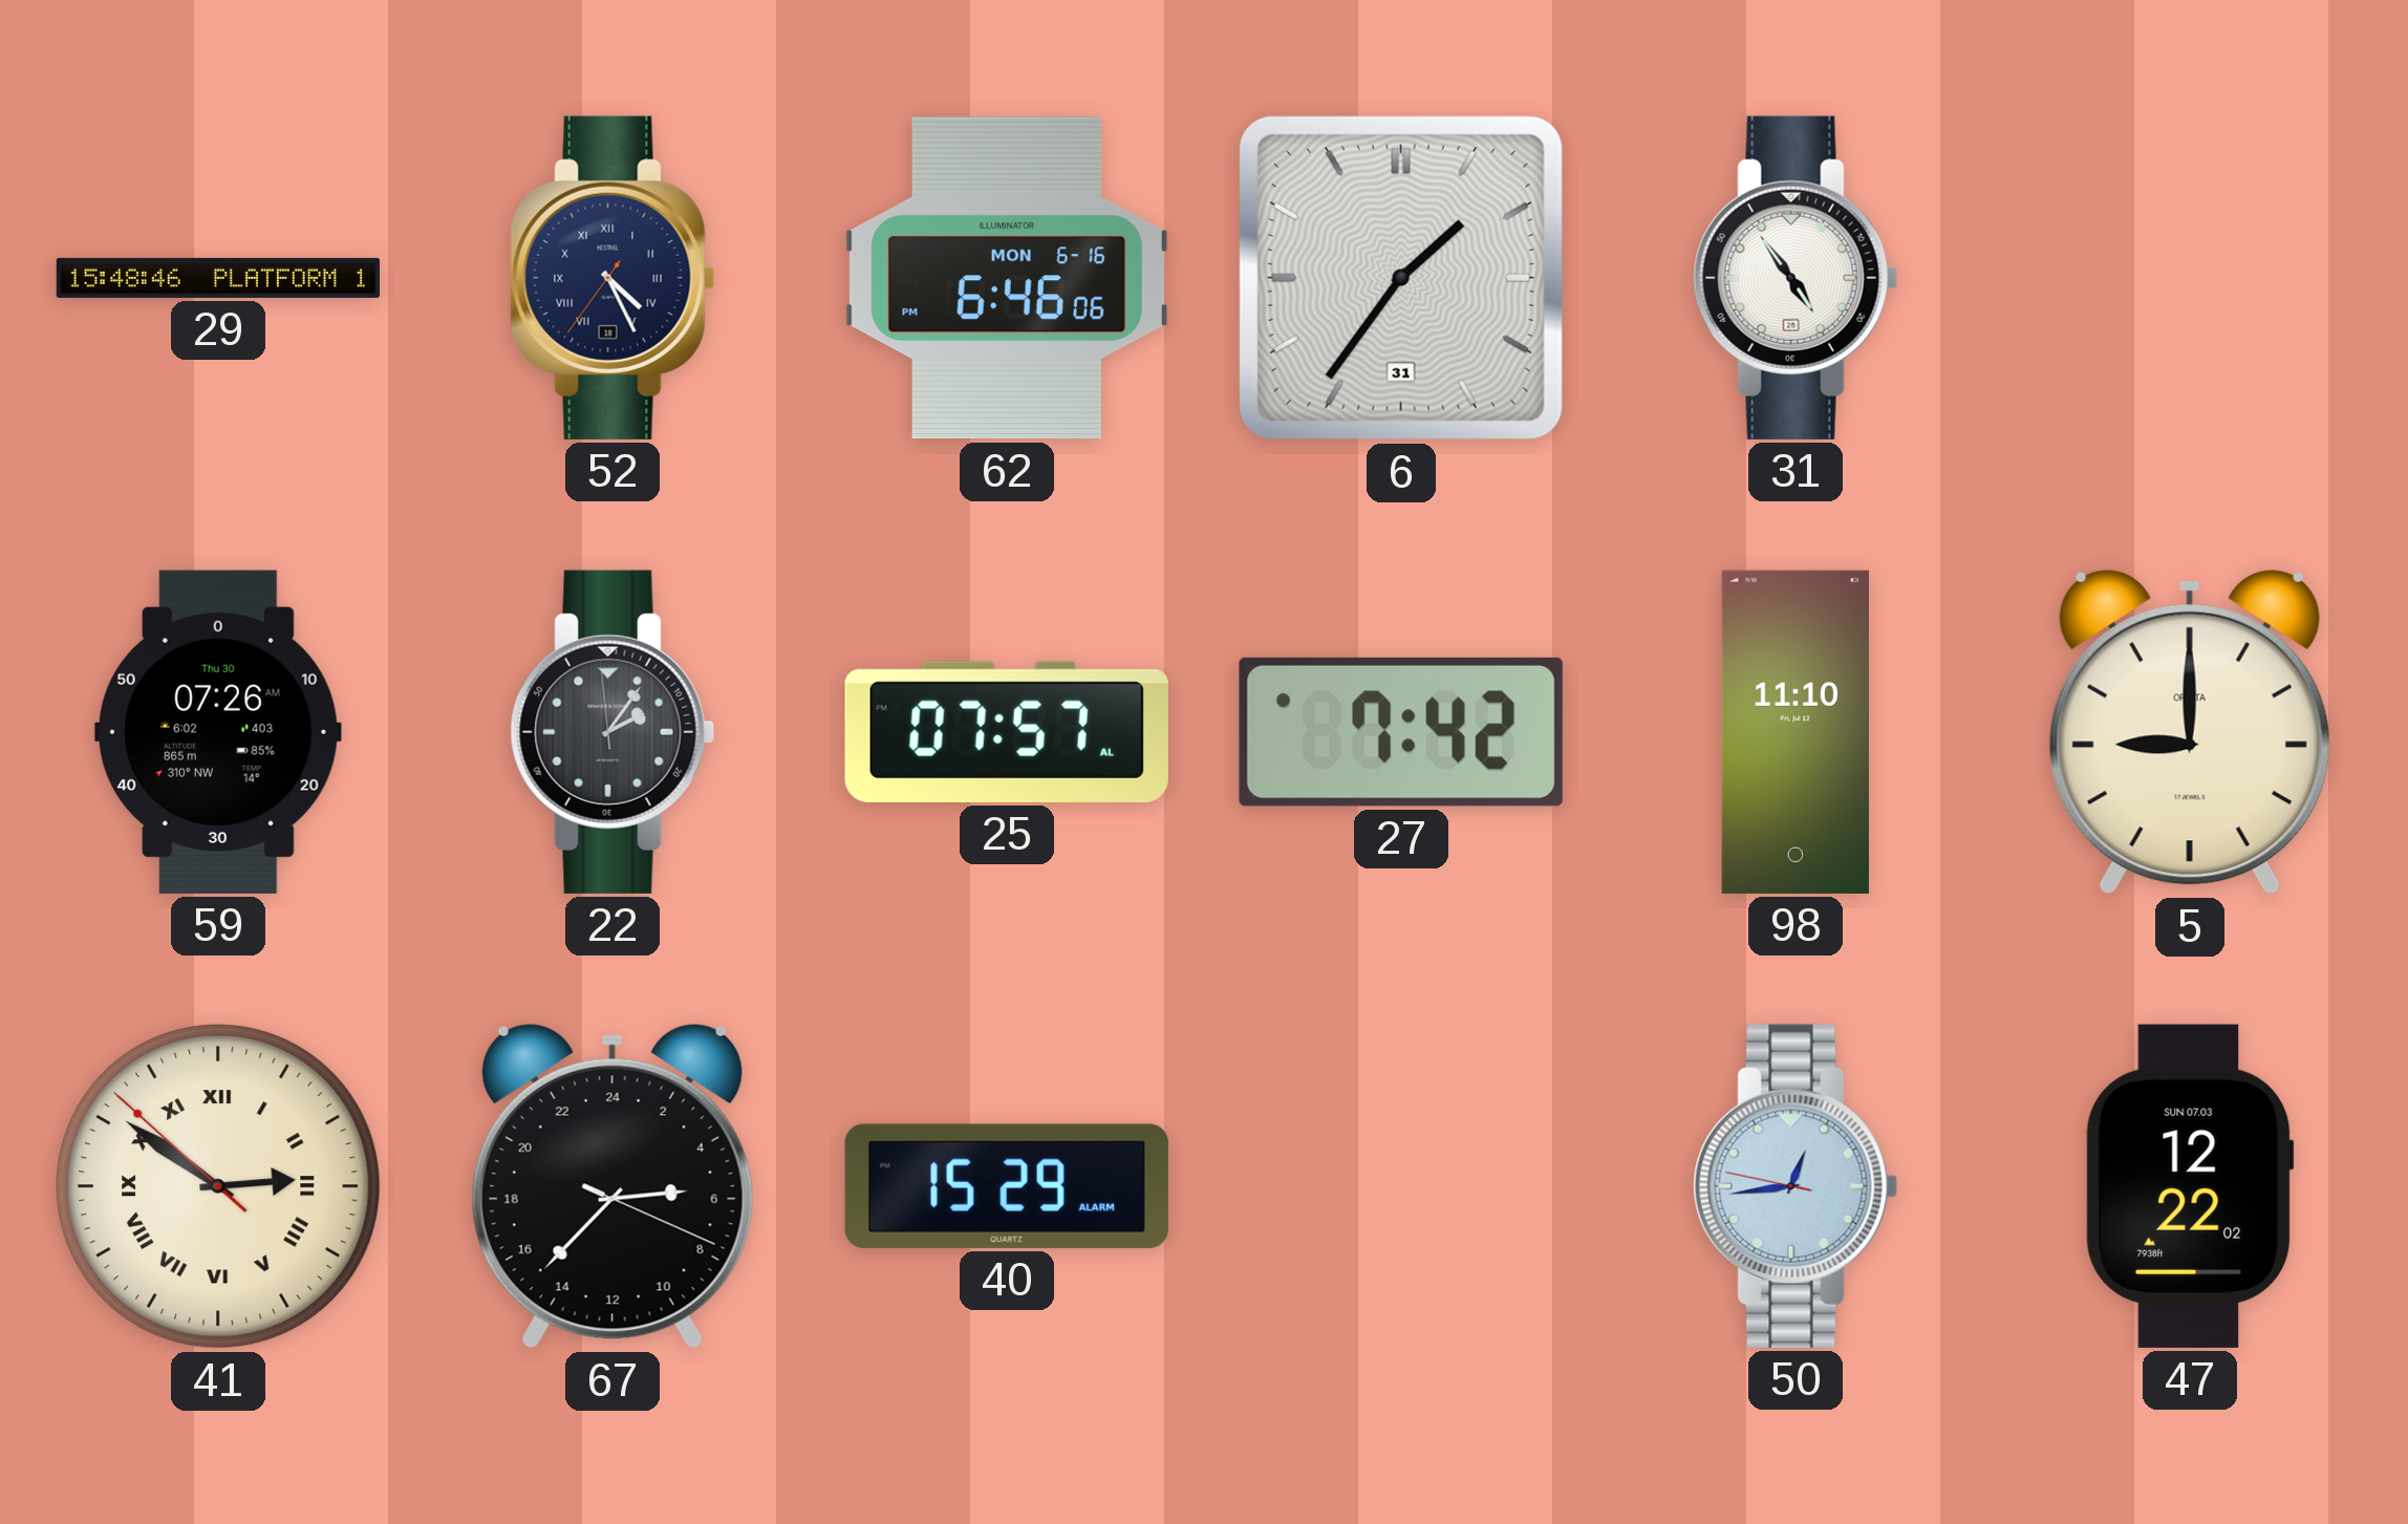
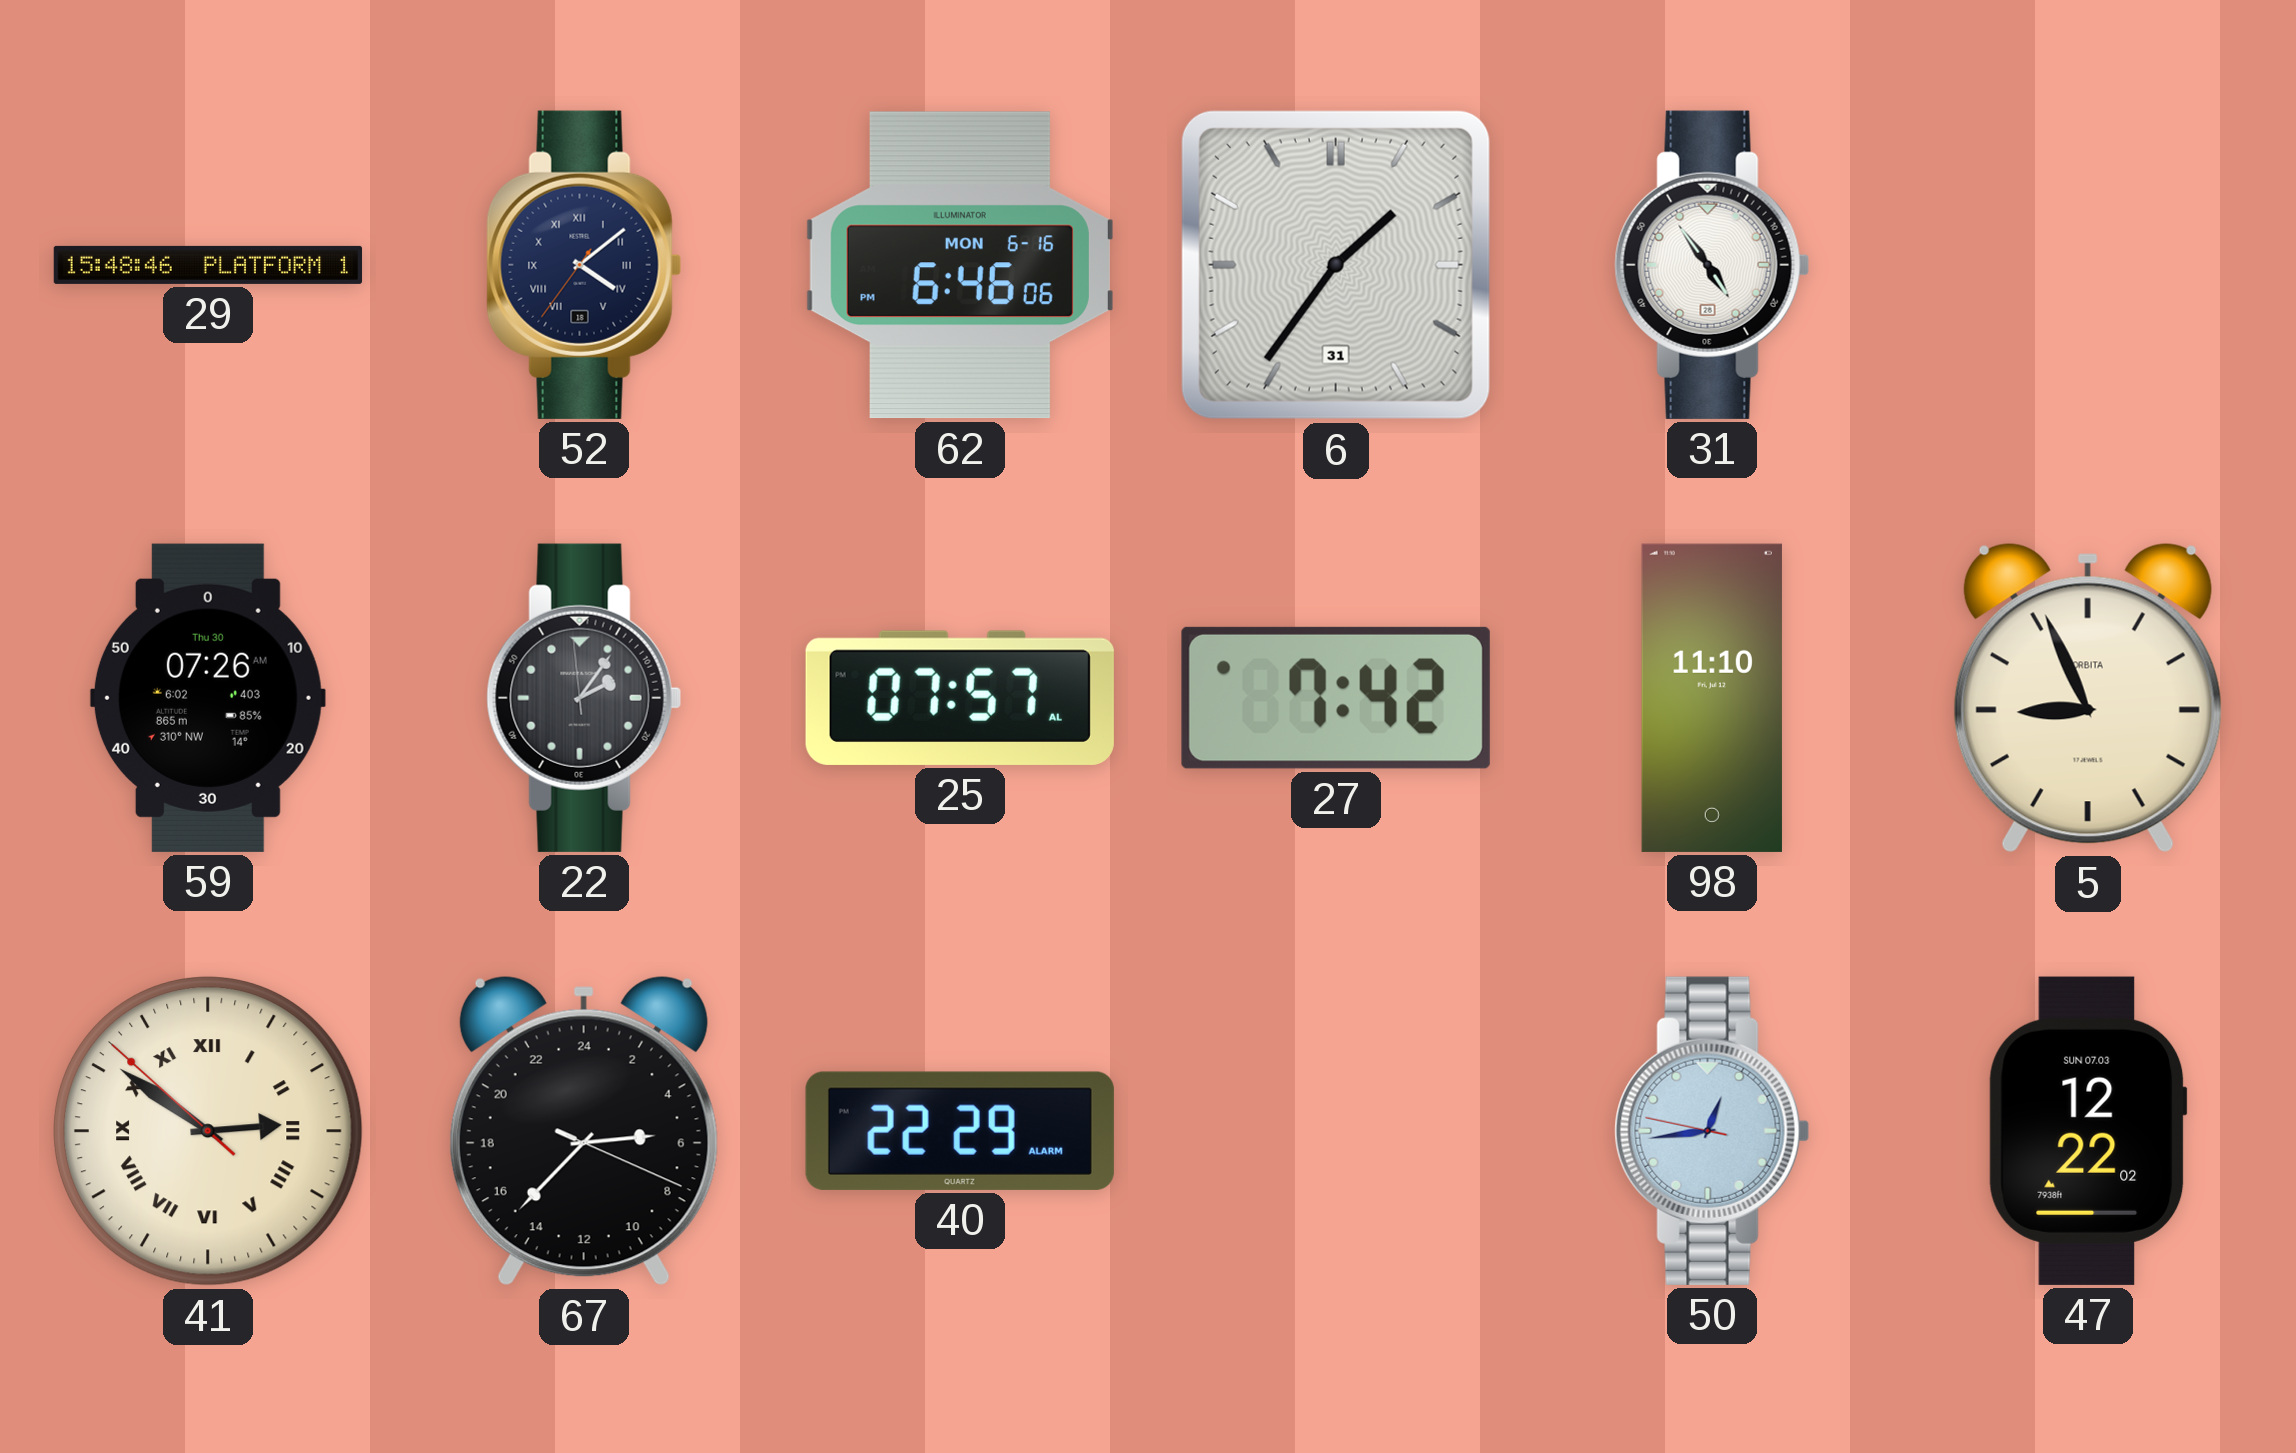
52: 4:25 -> 4:08
5: 9:00 -> 8:56
40: 15:29 -> 22:29
